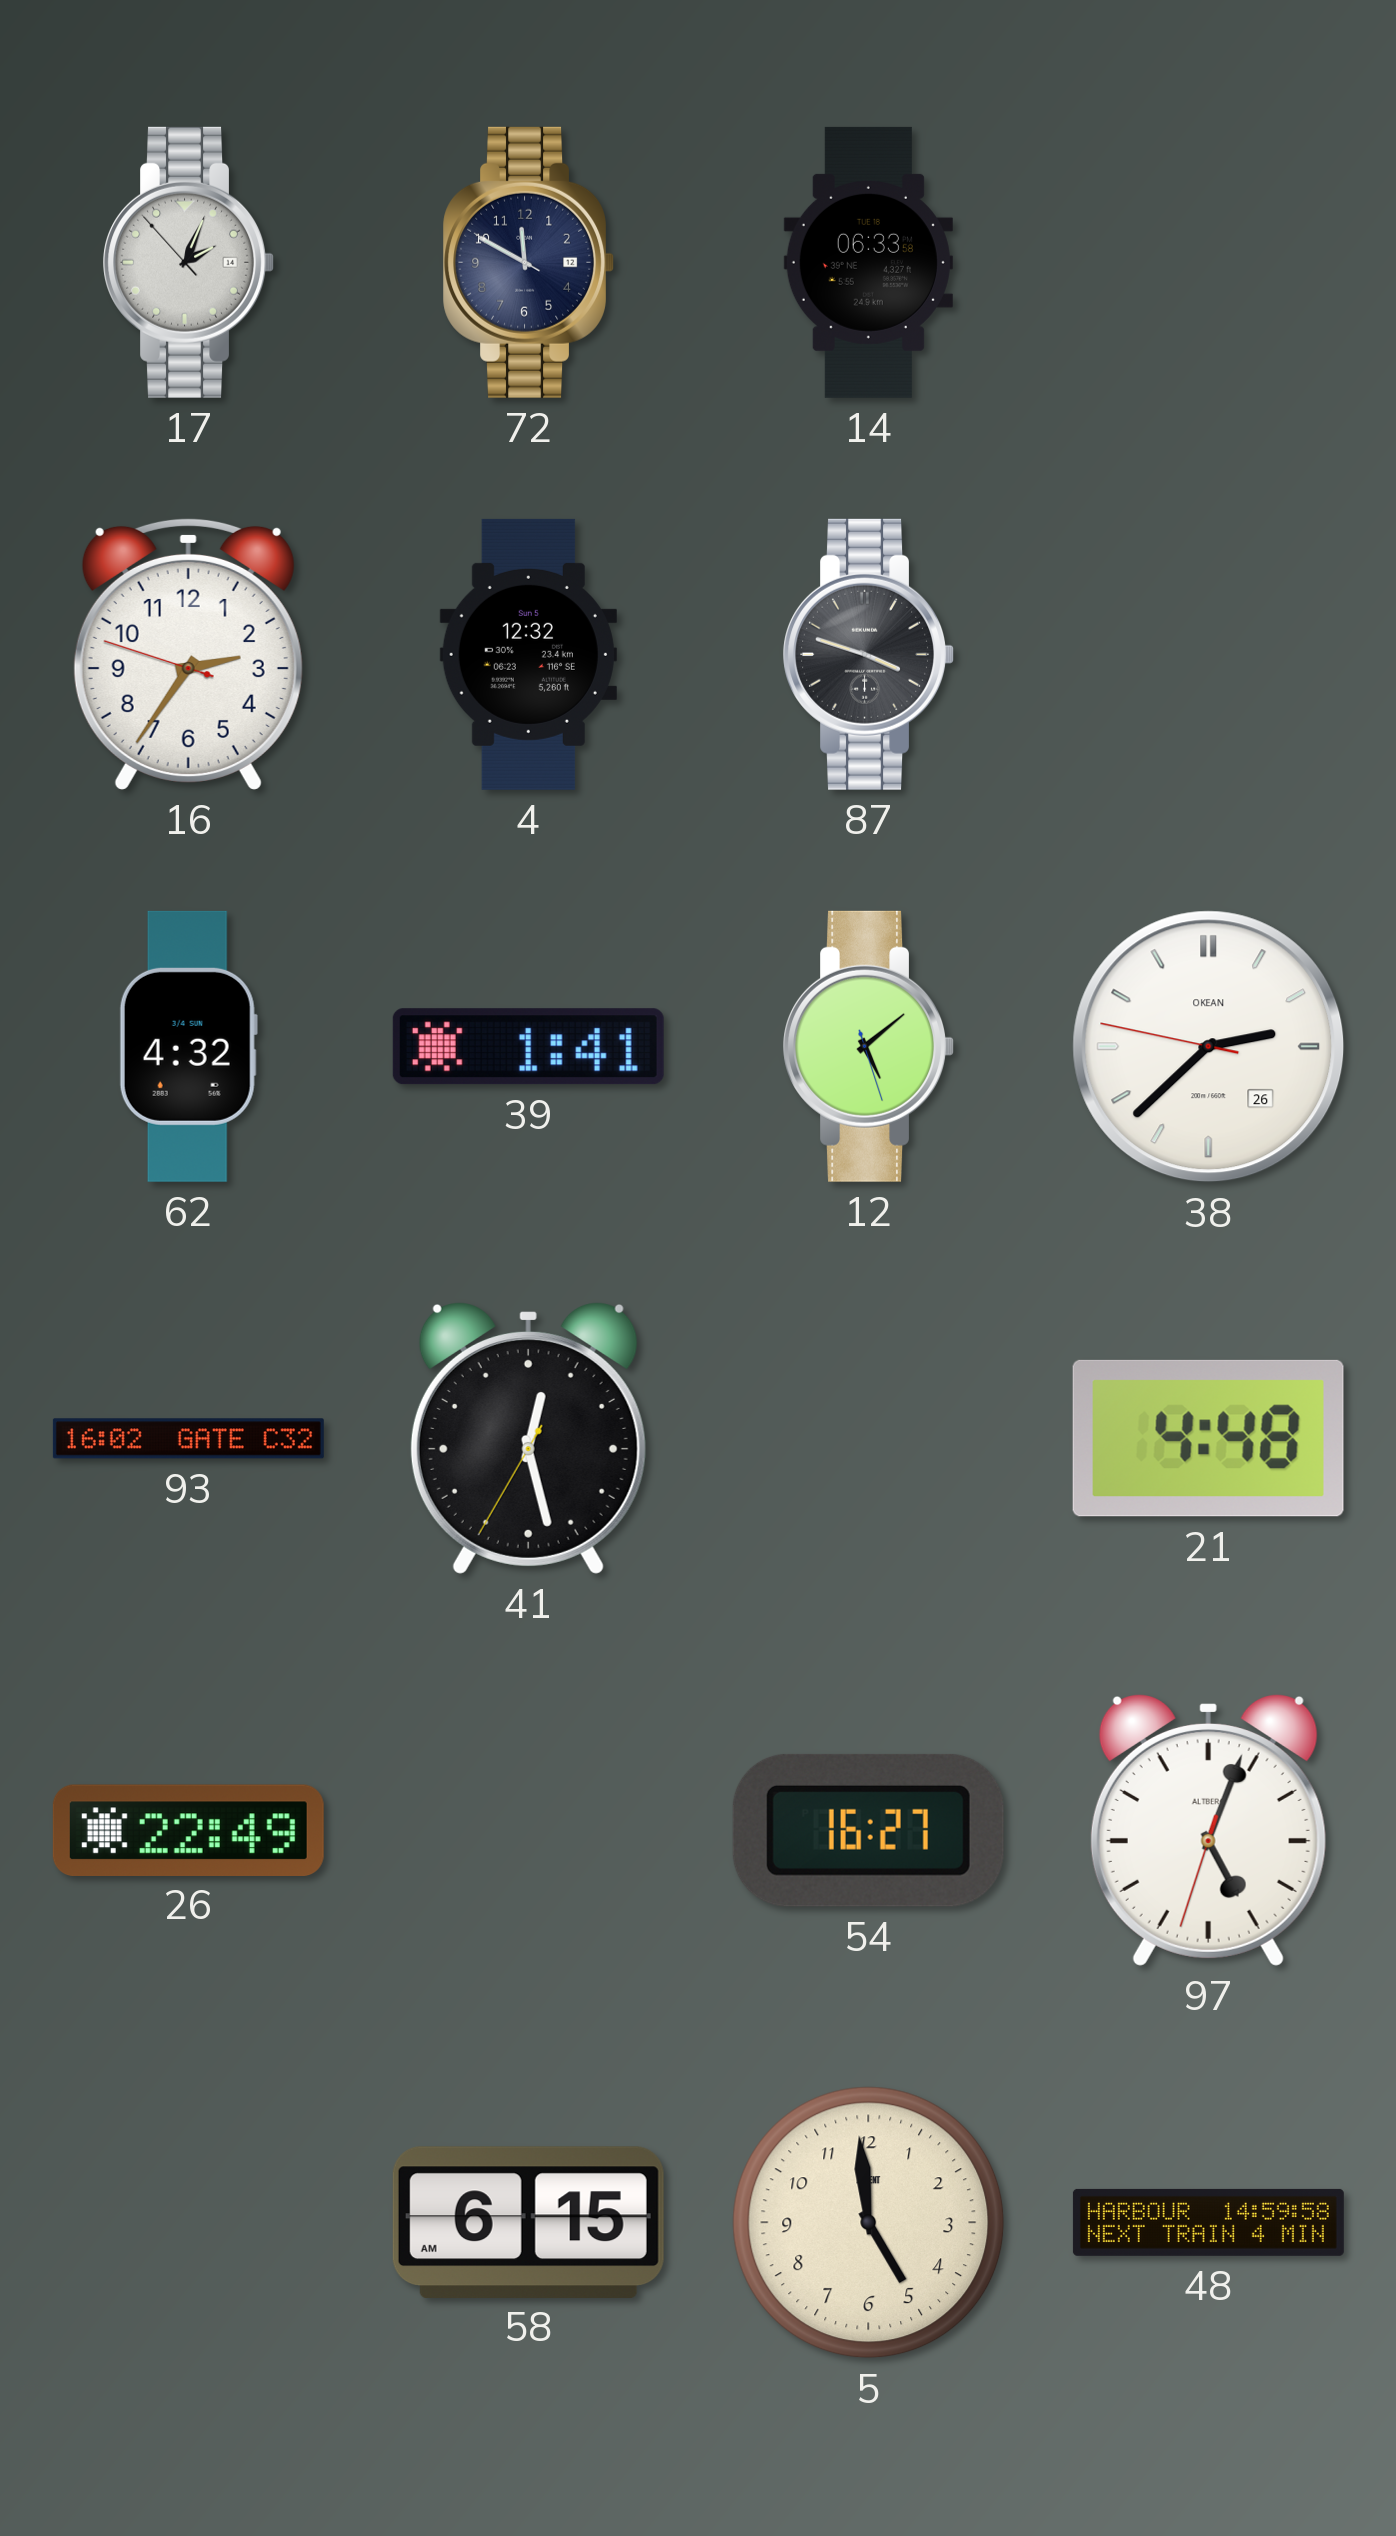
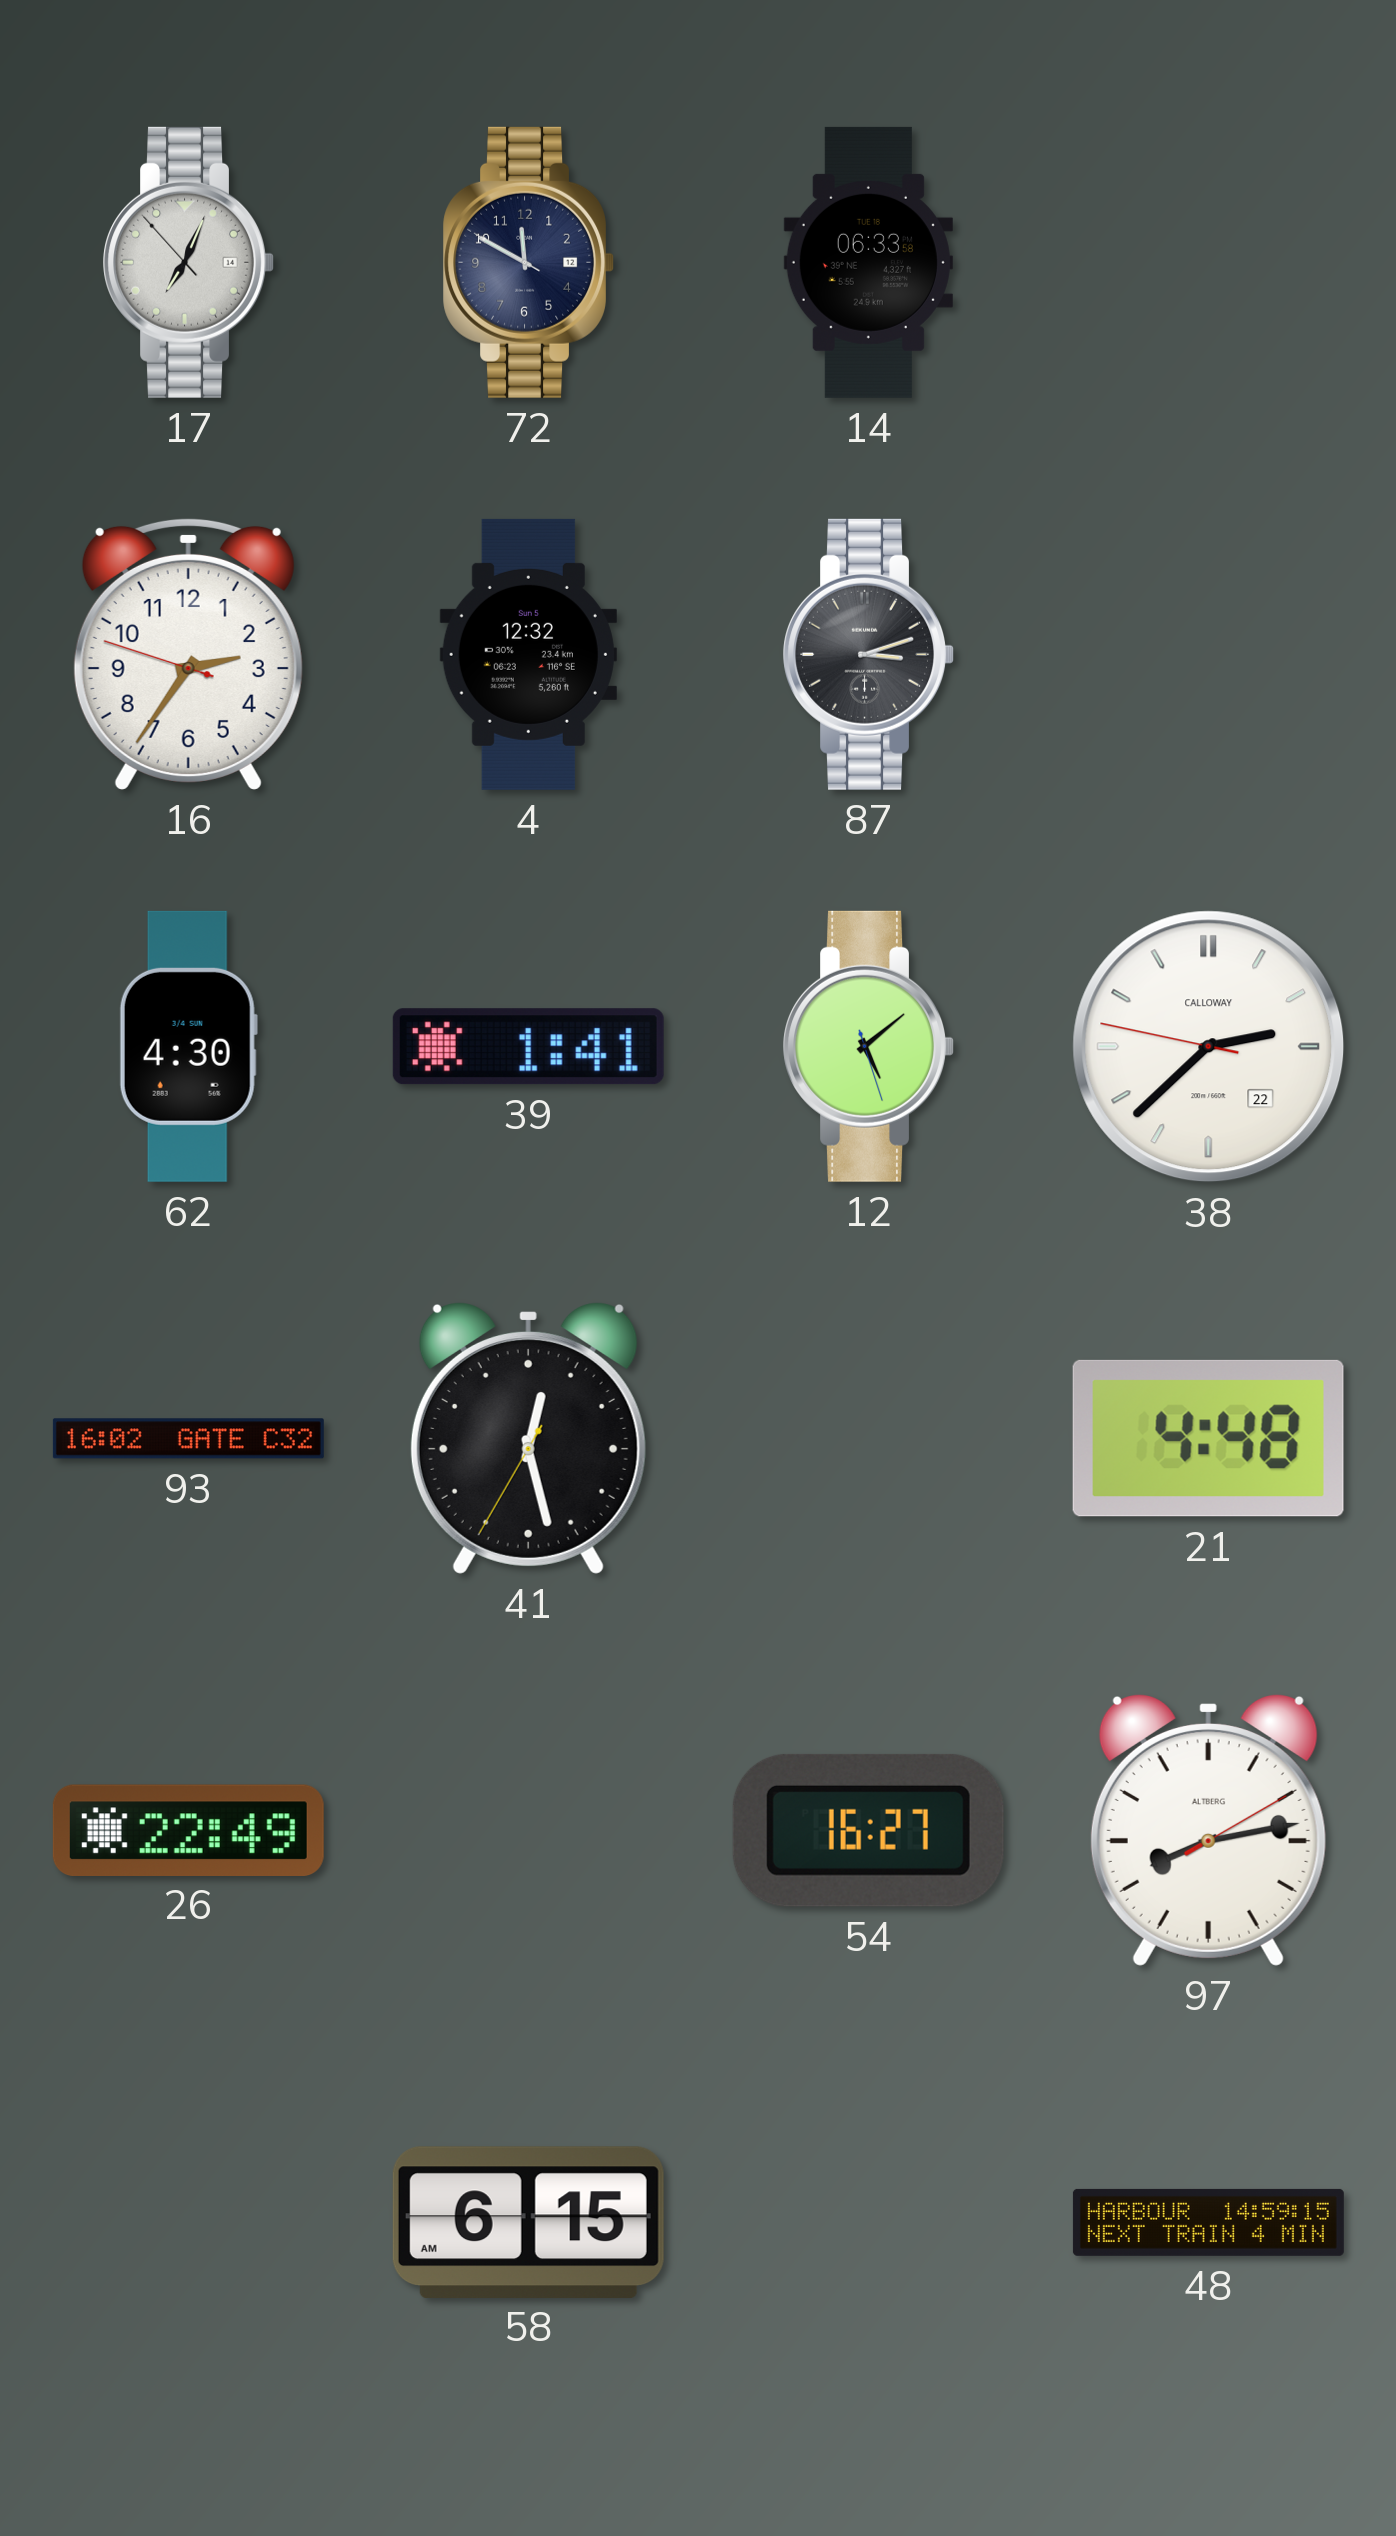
17: 2:03 -> 7:03
87: 3:48 -> 3:12
62: 4:32 -> 4:30
38 date: 26 -> 22
38 brand: OKEAN -> CALLOWAY
97: 5:03 -> 8:13
5: 4:59 -> none
48: 14:59:58 -> 14:59:15
